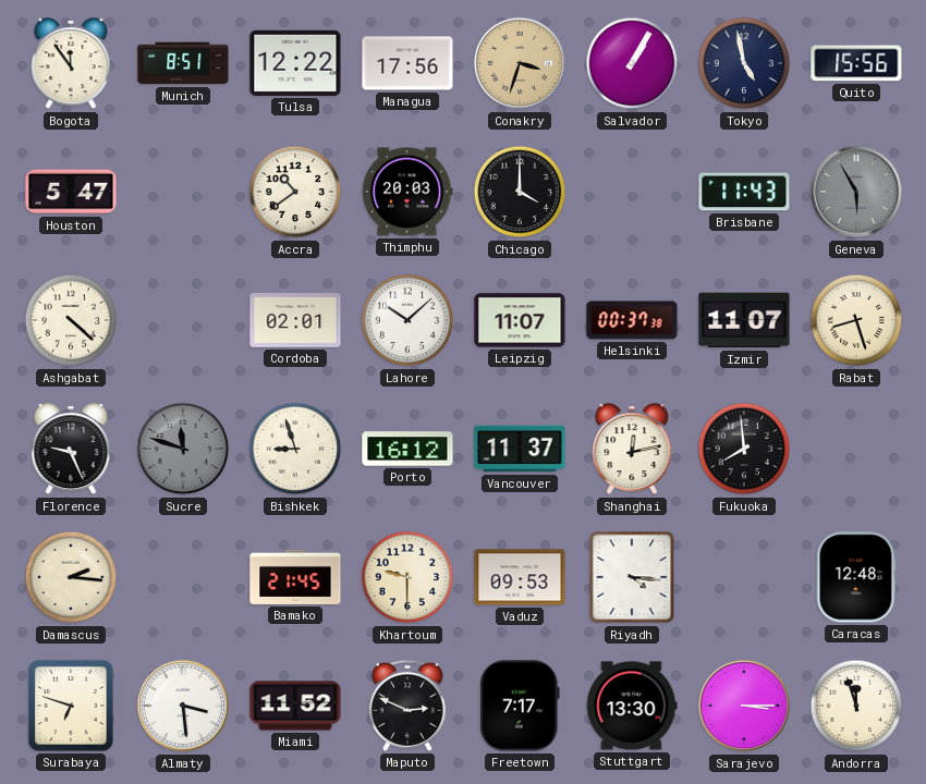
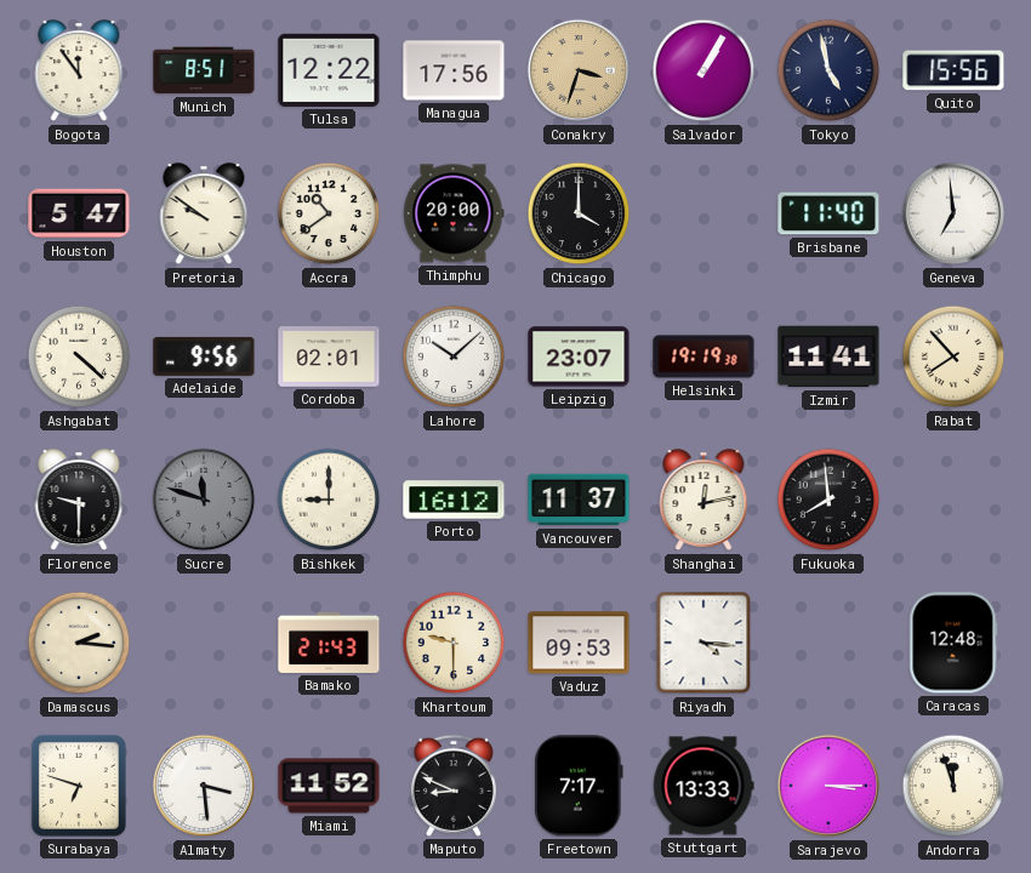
Pretoria: none -> 9:51
Thimphu: 20:03 -> 20:00
Brisbane: 11:43 -> 11:40
Geneva: 5:55 -> 6:59
Geneva dial: grey -> white
Adelaide: none -> 9:56
Leipzig: 11:07 -> 23:07
Helsinki: 00:37 -> 19:19
Izmir: 11:07 -> 11:41
Rabat: 8:27 -> 7:53
Florence: 9:26 -> 9:30
Bishkek: 8:57 -> 9:00
Bamako: 21:45 -> 21:43
Maputo: 2:49 -> 8:49
Stuttgart: 13:30 -> 13:33
